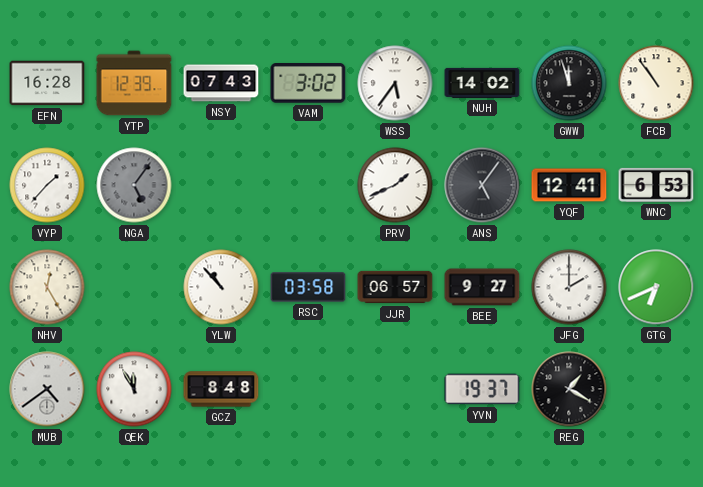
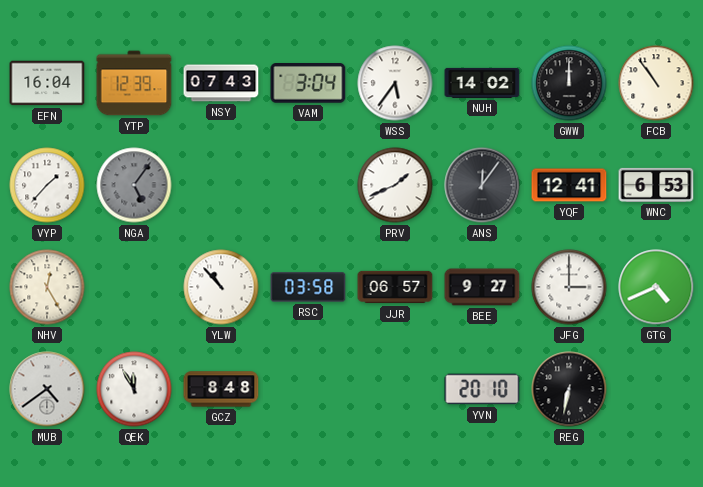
EFN: 16:28 -> 16:04
VAM: 3:02 -> 3:04
GWW: 11:57 -> 12:00
ANS: 5:06 -> 12:06
JFG: 2:00 -> 3:00
GTG: 6:41 -> 4:41
YVN: 19:37 -> 20:10
REG: 1:20 -> 6:32
